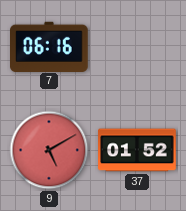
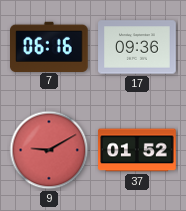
17: none -> 09:36
9: 5:10 -> 9:10
